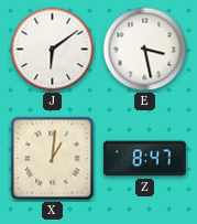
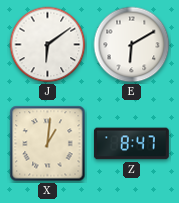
E: 3:28 -> 6:10
